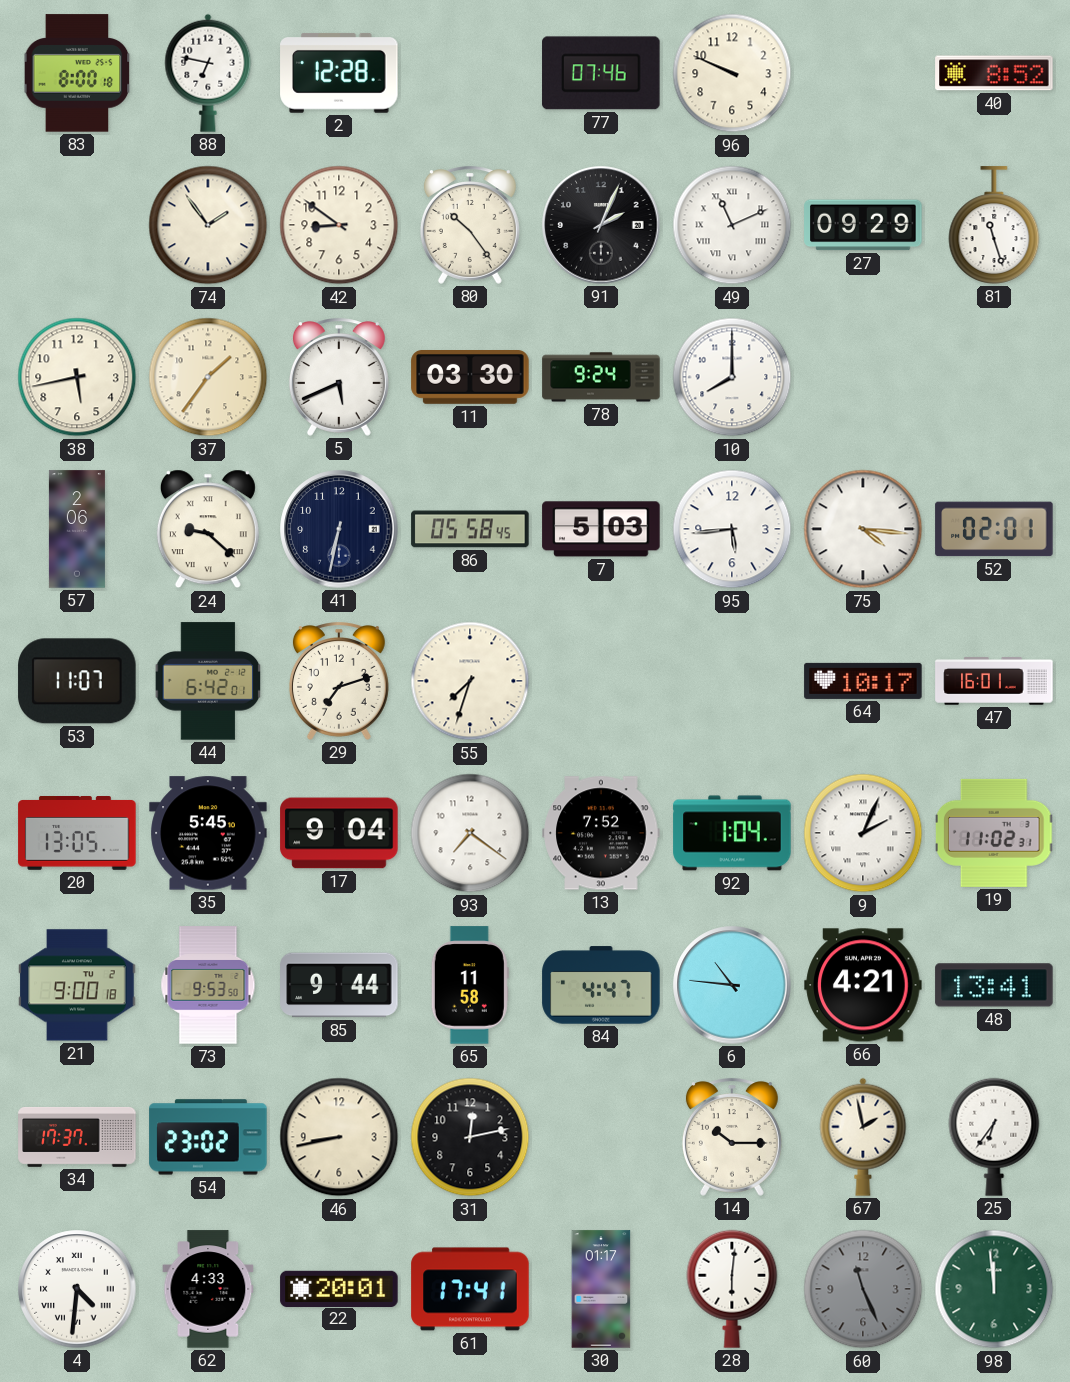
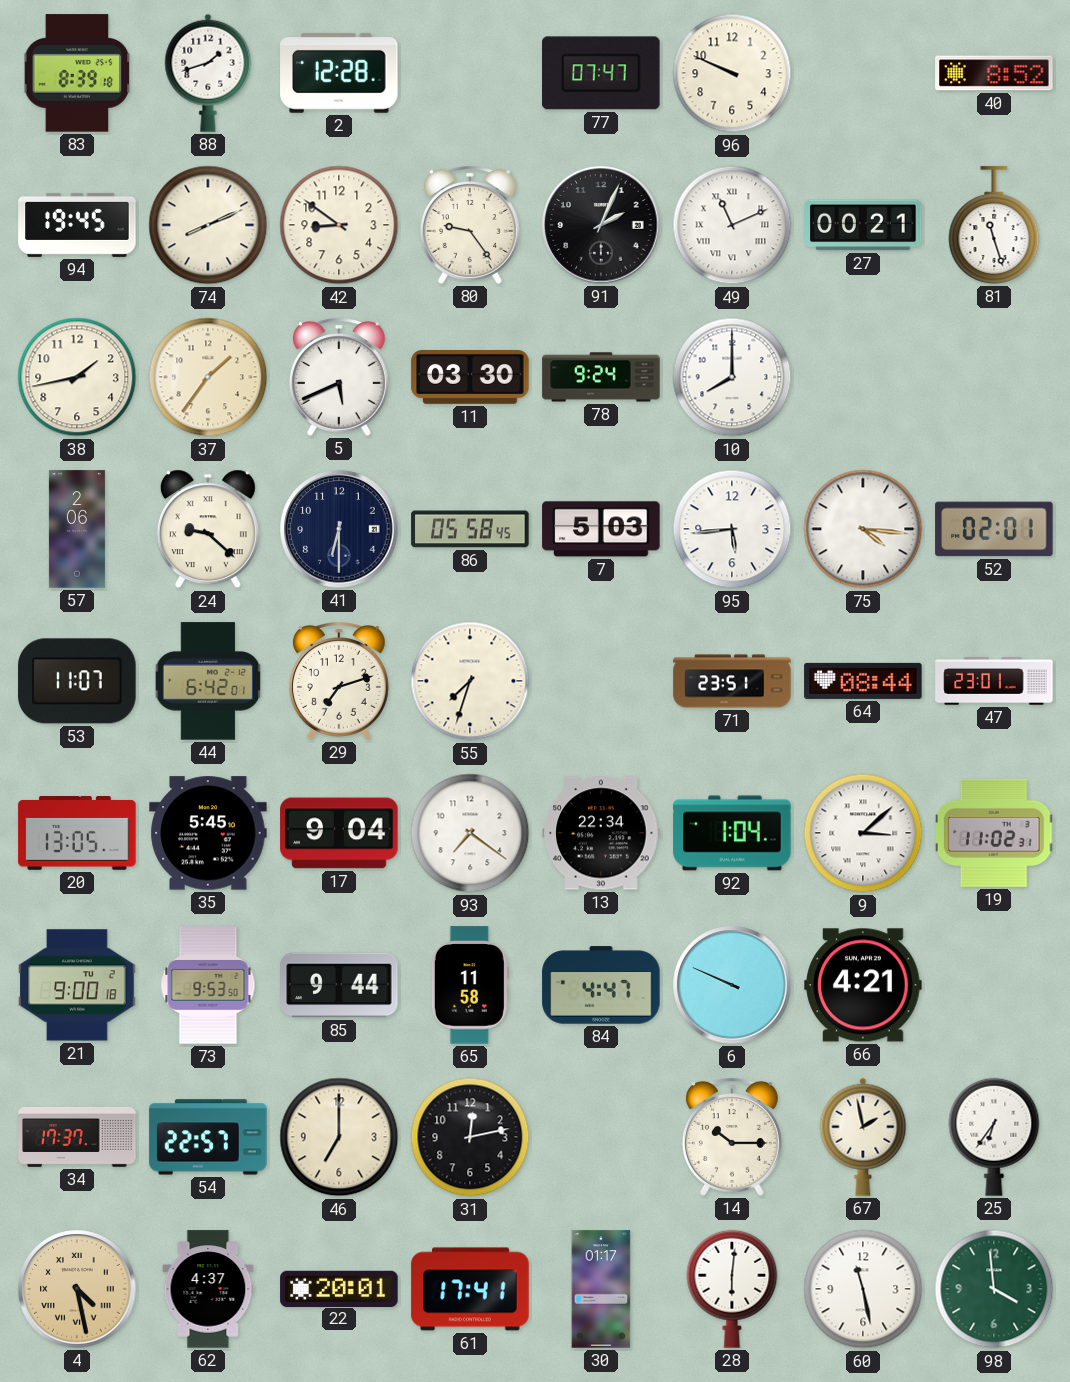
83: 8:00 -> 8:39
88: 6:47 -> 1:42
77: 07:46 -> 07:47
94: none -> 19:45
74: 1:54 -> 8:11
80: 10:24 -> 9:24
27: 09:29 -> 00:21
38: 5:43 -> 1:43
41: 6:32 -> 6:30
71: none -> 23:51
64: 10:17 -> 08:44
47: 16:01 -> 23:01
13: 7:52 -> 22:34
9: 2:04 -> 3:08
6: 10:46 -> 9:49
48: 13:41 -> none
54: 23:02 -> 22:57
46: 8:43 -> 7:00
4: 4:31 -> 4:28
4 dial: white -> champagne
62: 4:33 -> 4:37
60: 11:26 -> 11:28
60 dial: grey -> white
98: 11:59 -> 3:59
